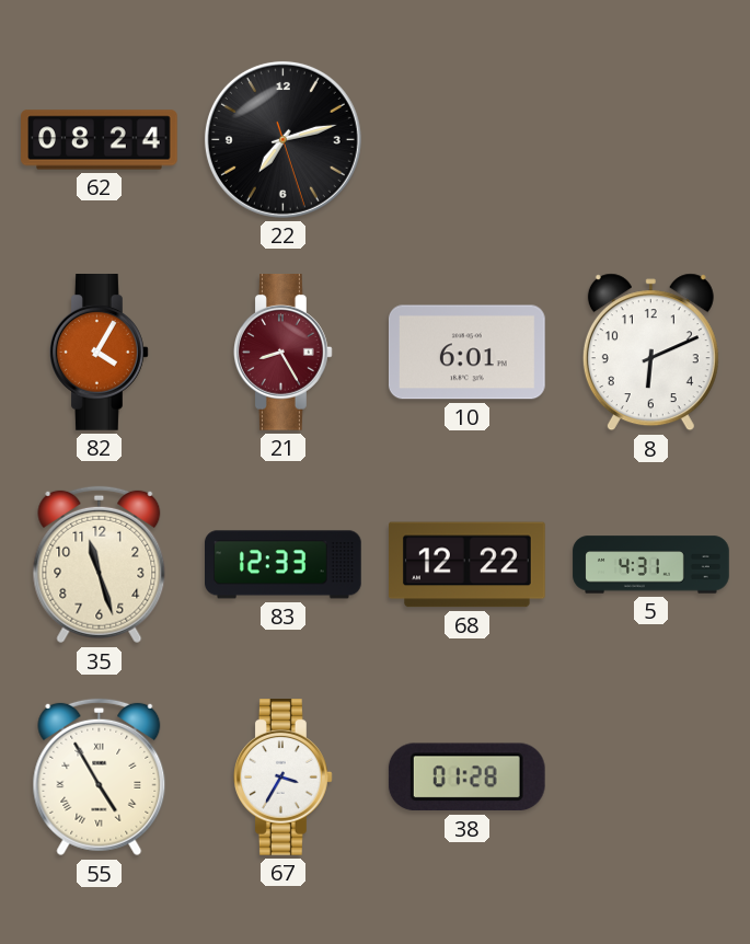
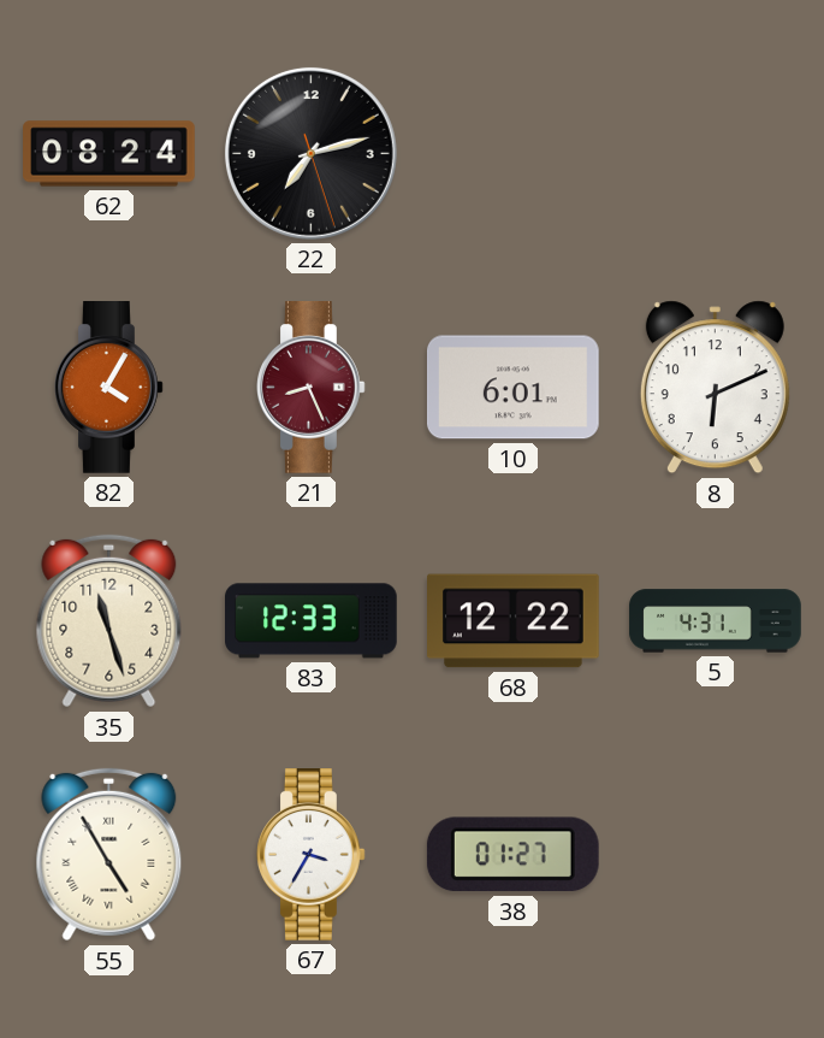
21: 8:25 -> 8:26
38: 01:28 -> 01:27
